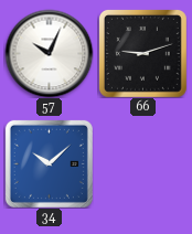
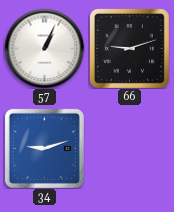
57: 10:04 -> 1:04
34: 10:08 -> 9:12
